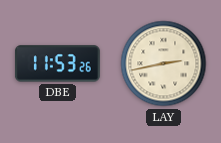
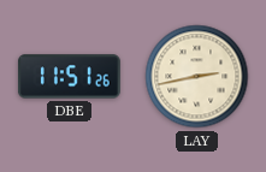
DBE: 11:53 -> 11:51
